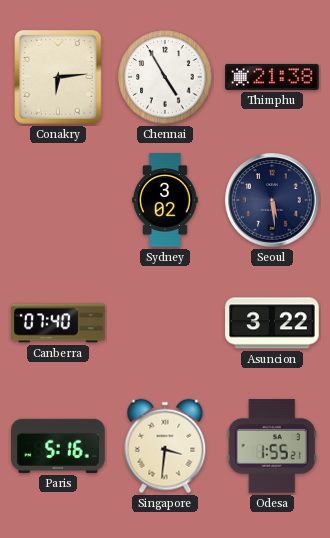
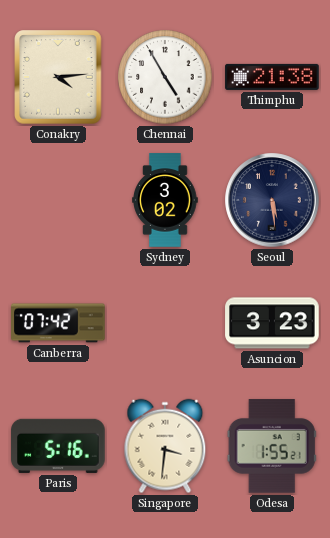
Conakry: 6:14 -> 4:14
Canberra: 07:40 -> 07:42
Asuncion: 3:22 -> 3:23
